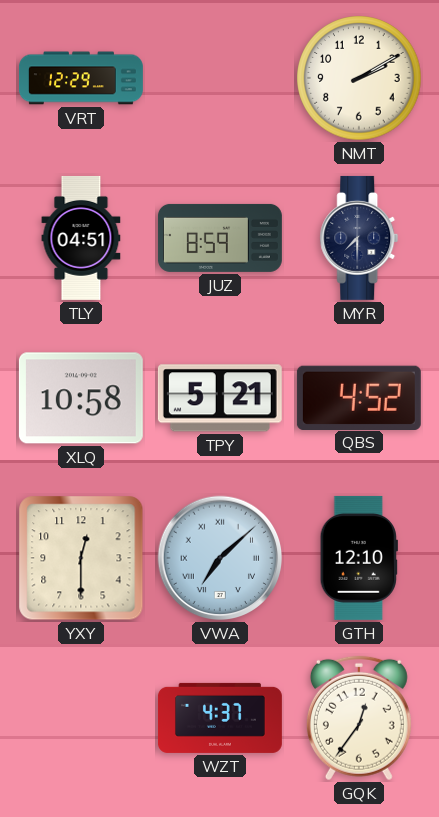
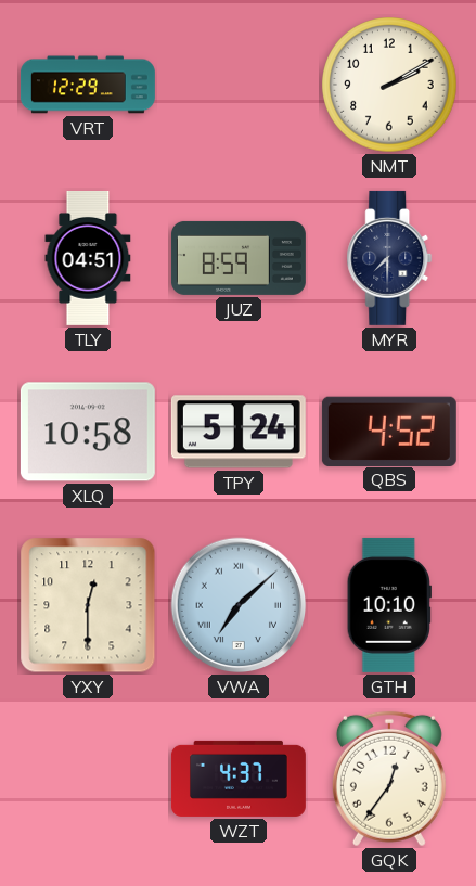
TPY: 5:21 -> 5:24
GTH: 12:10 -> 10:10
